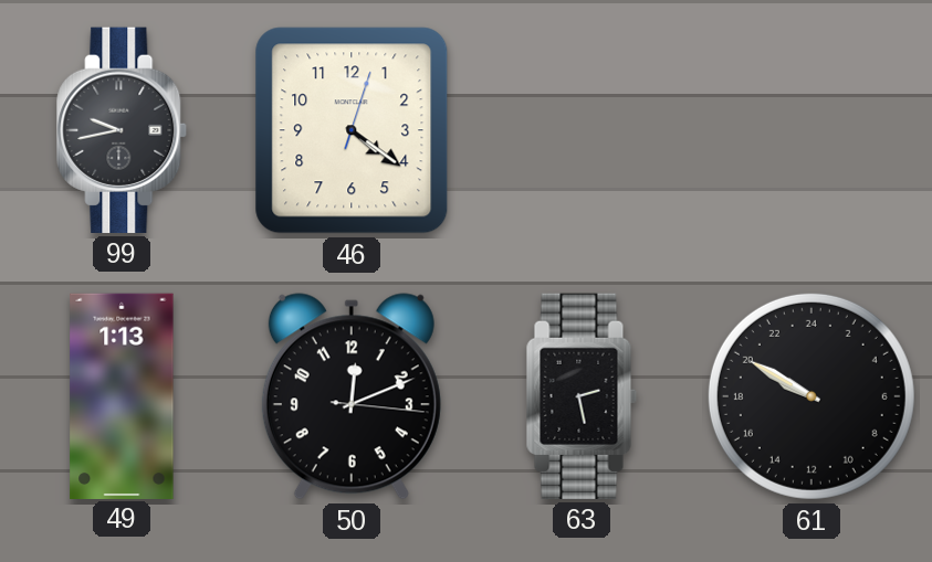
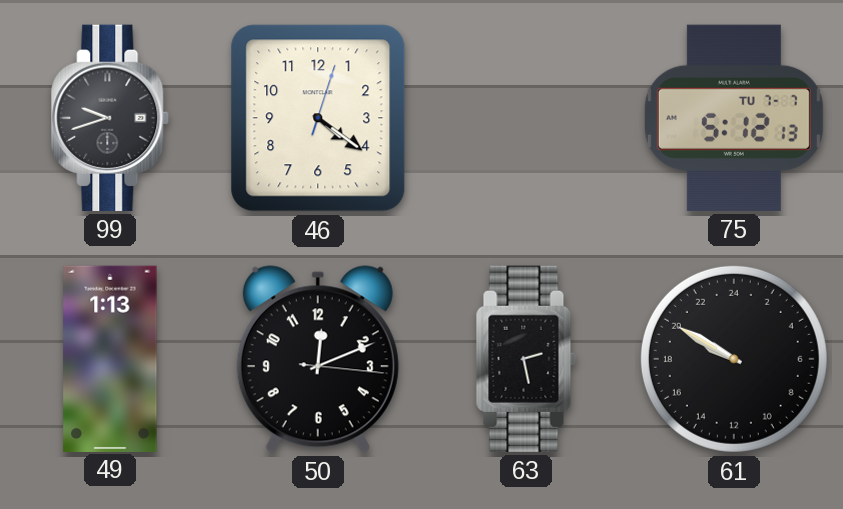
99: 9:43 -> 9:42
75: none -> 5:12
